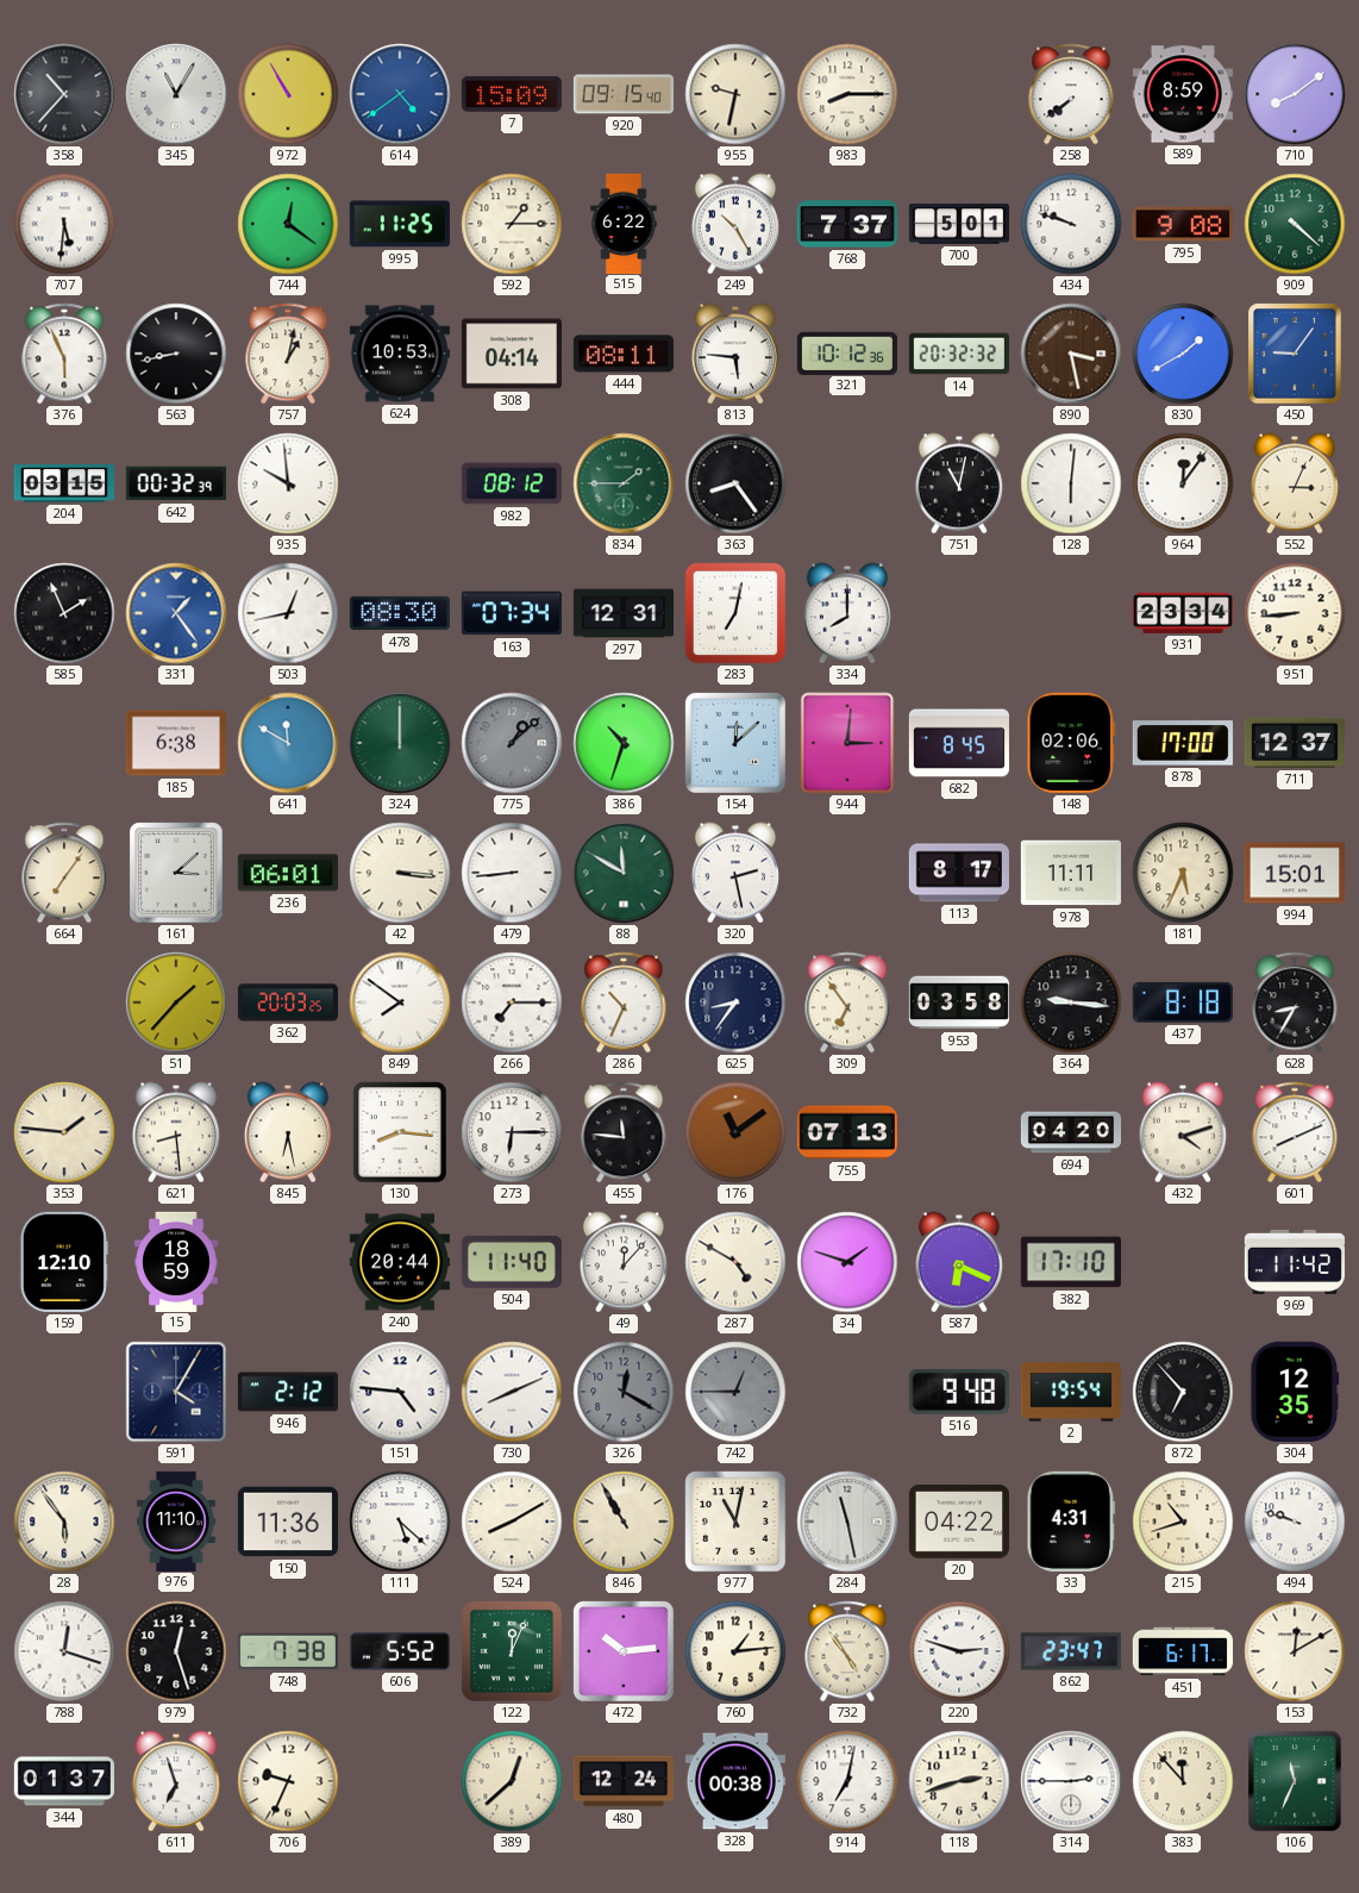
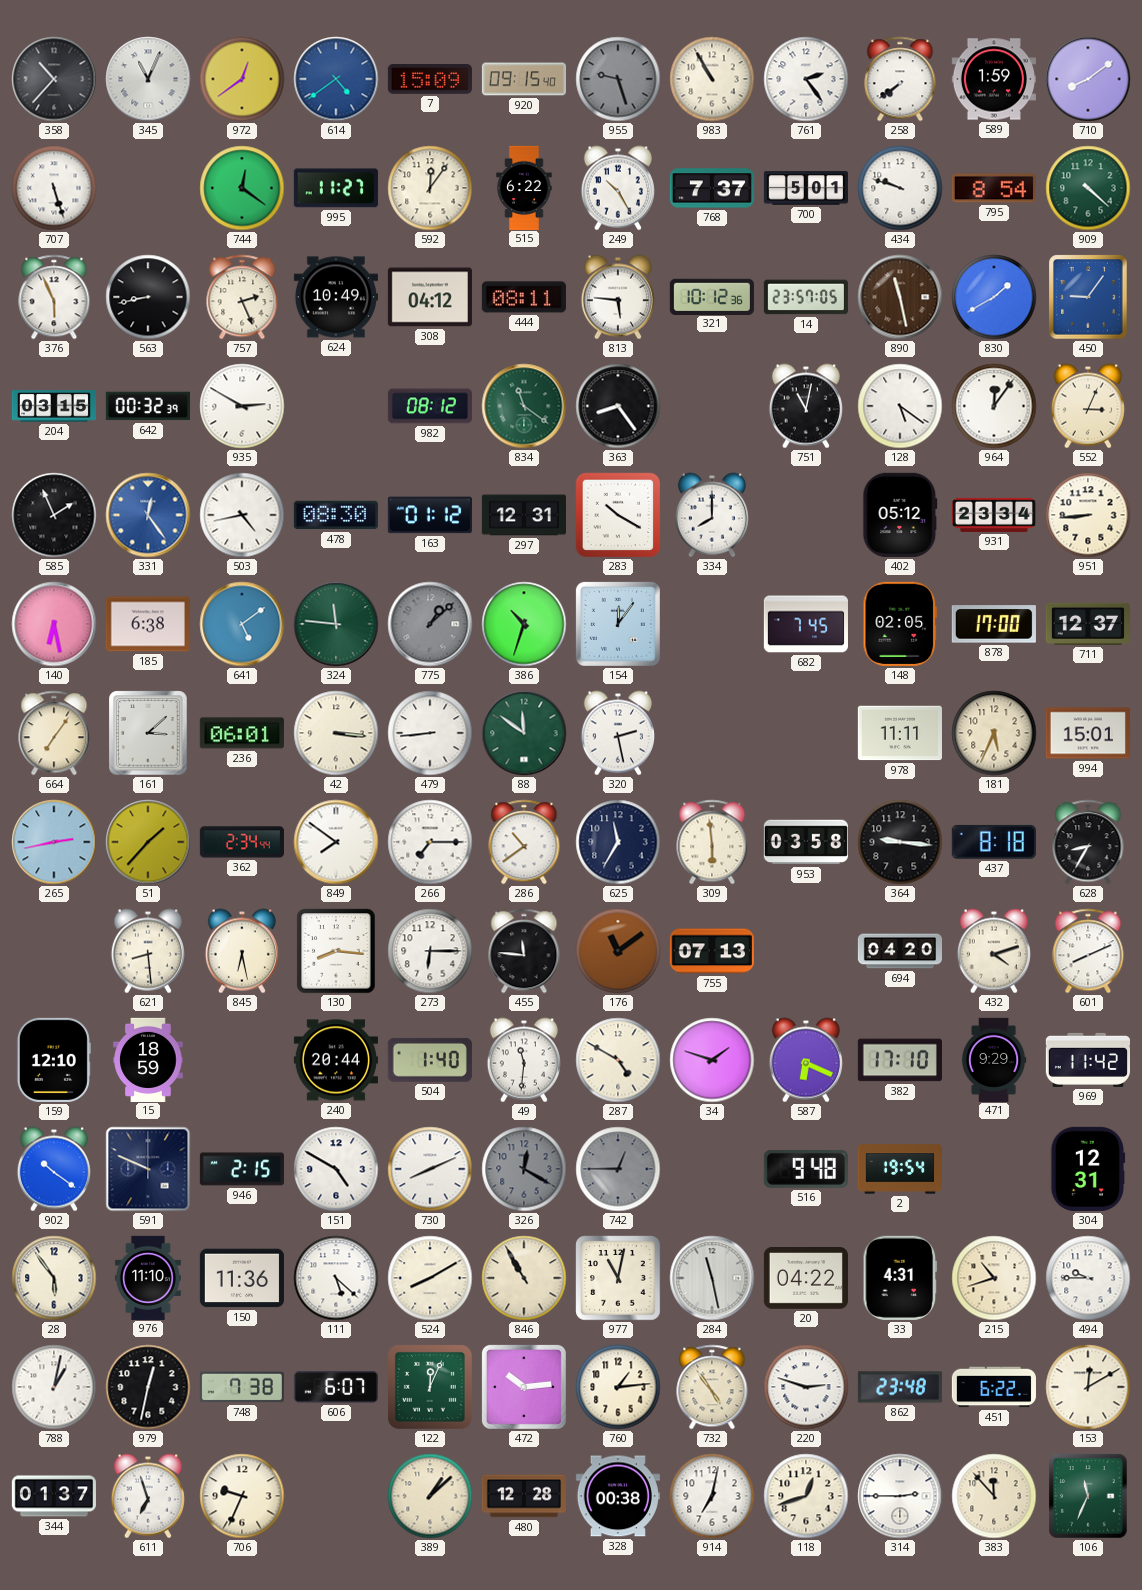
345: 11:05 -> 11:04
972: 10:55 -> 12:39
955: 9:32 -> 9:27
955 dial: cream -> grey
983: 8:15 -> 10:55
761: none -> 2:24
589: 8:59 -> 1:59
707: 5:31 -> 5:27
995: 11:25 -> 11:27
592: 1:15 -> 12:06
795: 9:08 -> 8:54
757: 1:02 -> 2:26
624: 10:53 -> 10:49
308: 04:14 -> 04:12
14: 20:32 -> 23:57
890: 3:28 -> 11:28
935: 9:59 -> 2:50
834: 1:45 -> 11:21
128: 6:01 -> 5:21
331: 1:24 -> 12:24
503: 12:43 -> 4:43
163: 07:34 -> 01:12
283: 7:02 -> 10:20
402: none -> 05:12
140: none -> 6:28
641: 11:50 -> 5:09
324: 12:00 -> 11:46
154: 12:08 -> 12:06
944: 3:01 -> none
682: 8:45 -> 7:45
148: 02:06 -> 02:05
88: 11:50 -> 11:51
113: 8:17 -> none
265: none -> 2:43
362: 20:03 -> 2:34
286: 10:34 -> 10:39
625: 8:36 -> 11:35
309: 6:54 -> 5:59
353: 1:46 -> none
504: 11:40 -> 1:40
49: 12:07 -> 11:31
471: none -> 9:29
902: none -> 10:21
591: 4:05 -> 9:49
946: 2:12 -> 2:15
151: 4:46 -> 4:50
872: 6:53 -> none
304: 12:35 -> 12:31
494: 9:48 -> 9:45
788: 12:18 -> 1:02
979: 12:27 -> 12:32
606: 5:52 -> 6:07
862: 23:47 -> 23:48
451: 6:17 -> 6:22
389: 12:38 -> 1:08
480: 12:24 -> 12:28
118: 2:42 -> 12:42
